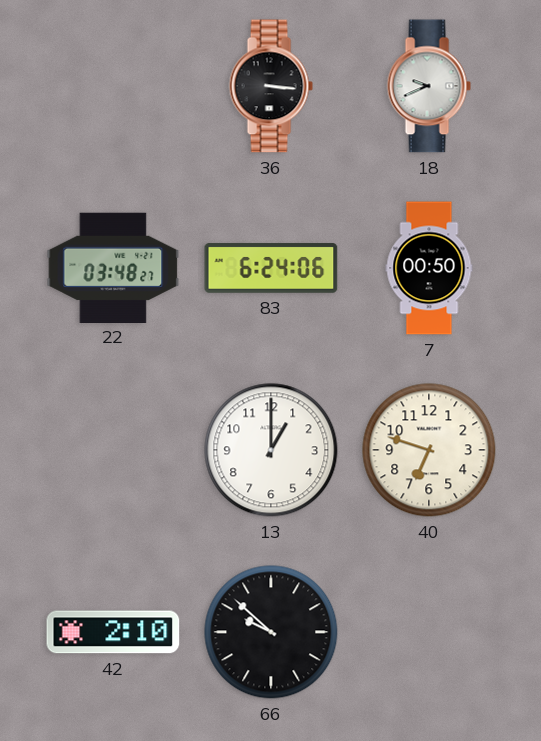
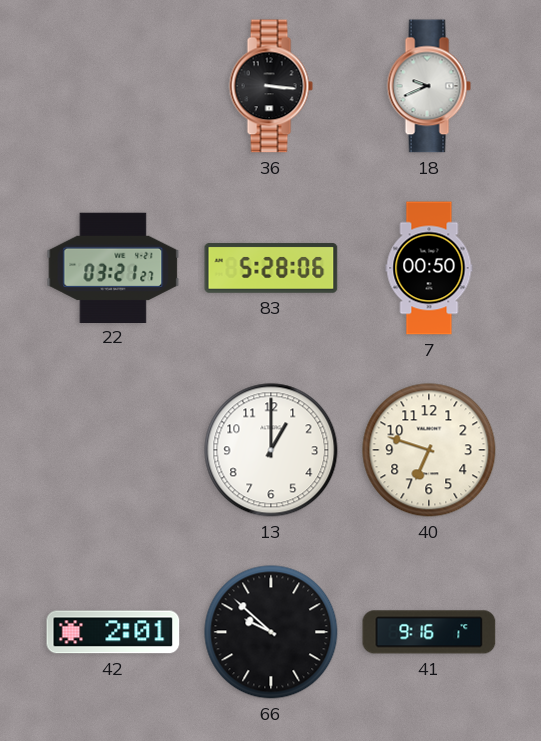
22: 03:48 -> 03:21
83: 6:24 -> 5:28
42: 2:10 -> 2:01
41: none -> 9:16
